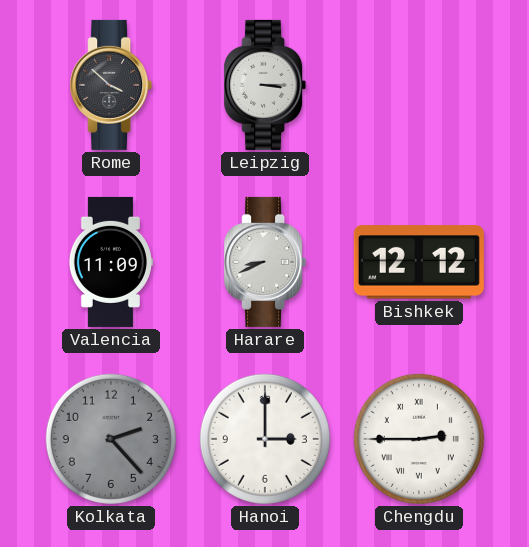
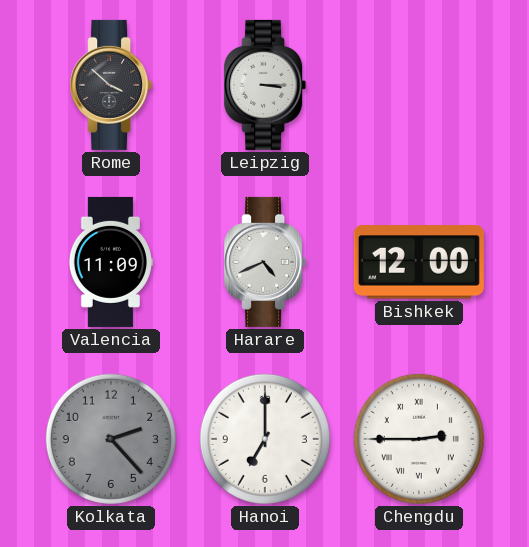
Harare: 8:41 -> 4:41
Bishkek: 12:12 -> 12:00
Hanoi: 3:00 -> 7:00
